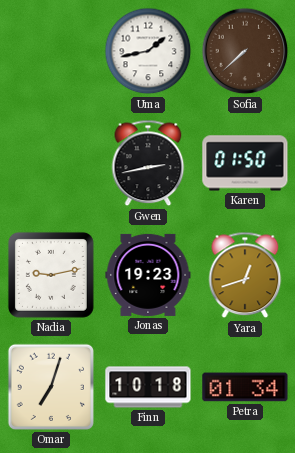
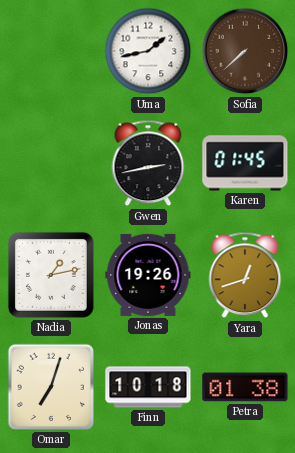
Karen: 01:50 -> 01:45
Nadia: 9:13 -> 1:13
Jonas: 19:23 -> 19:26
Petra: 01:34 -> 01:38
